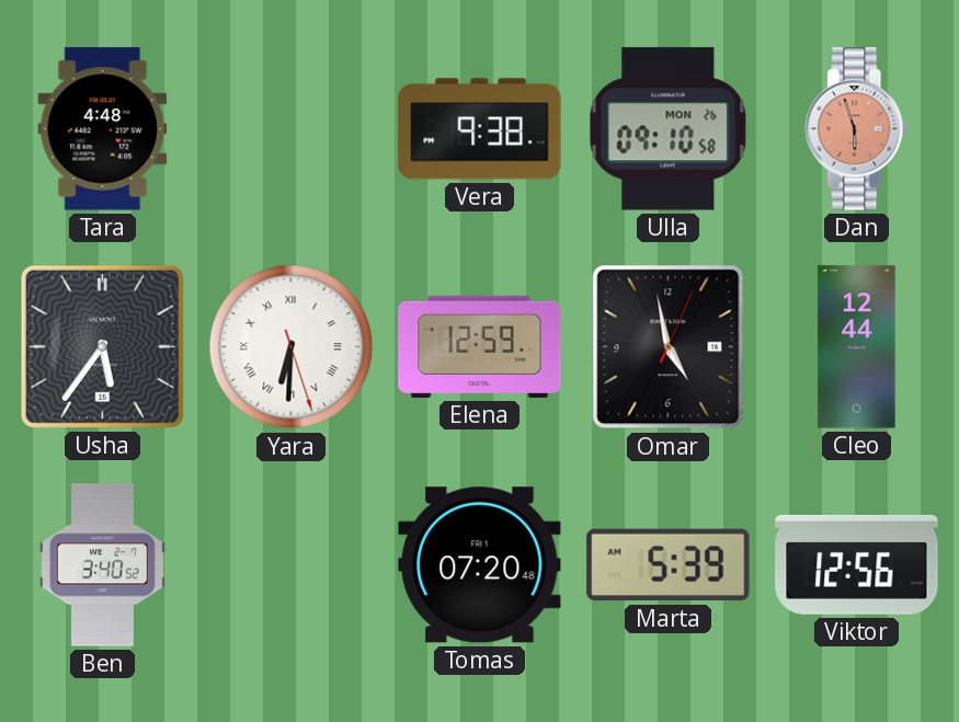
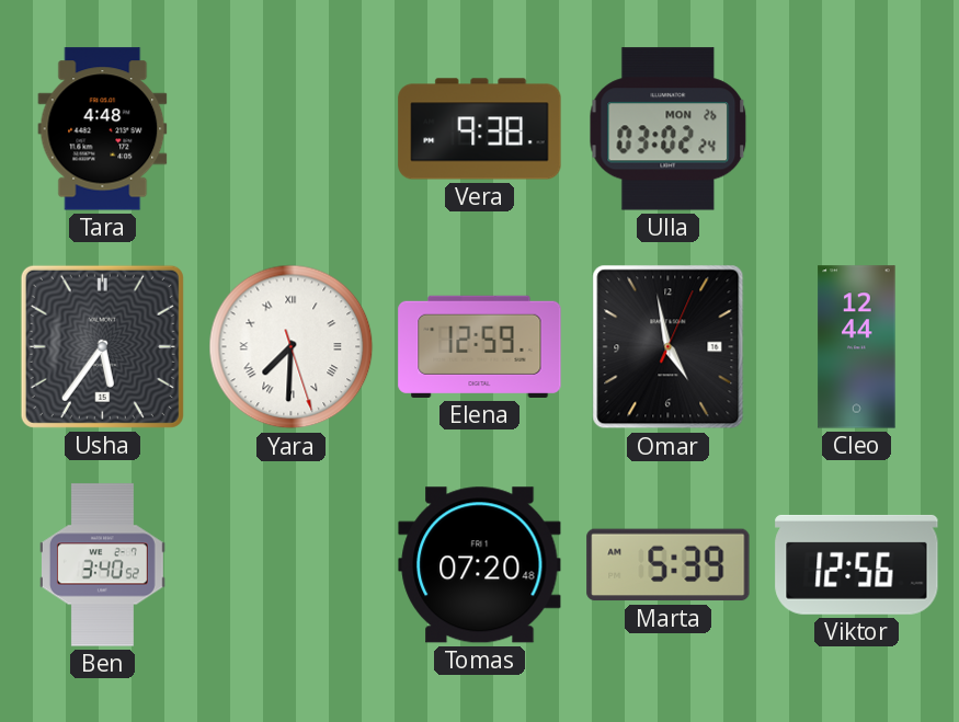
Ulla: 09:10 -> 03:02
Dan: 5:57 -> none
Yara: 6:30 -> 7:30
